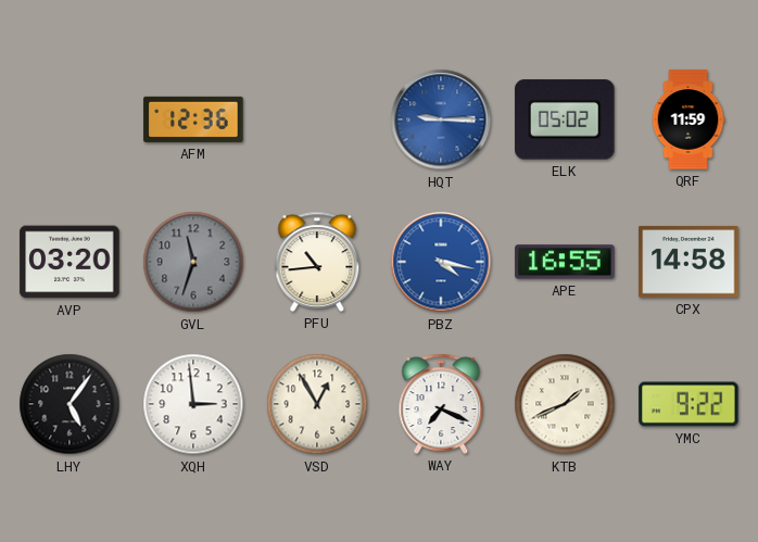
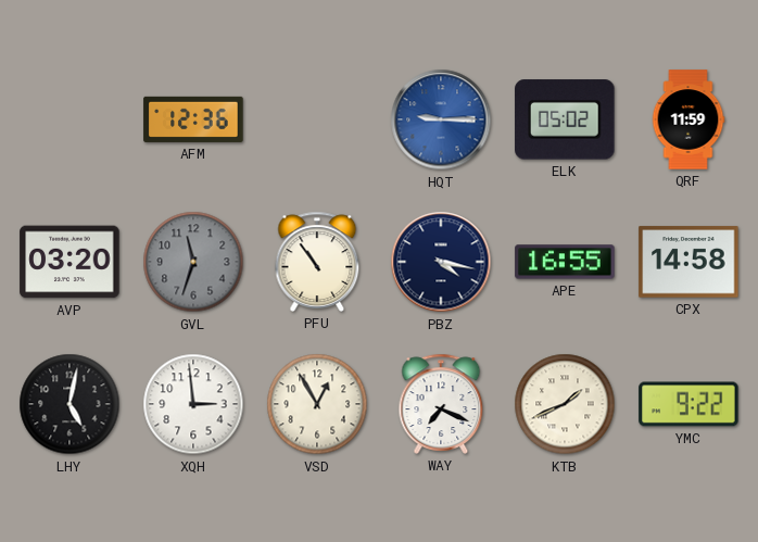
PFU: 10:44 -> 10:54
PBZ dial: blue -> navy
LHY: 5:06 -> 5:02
